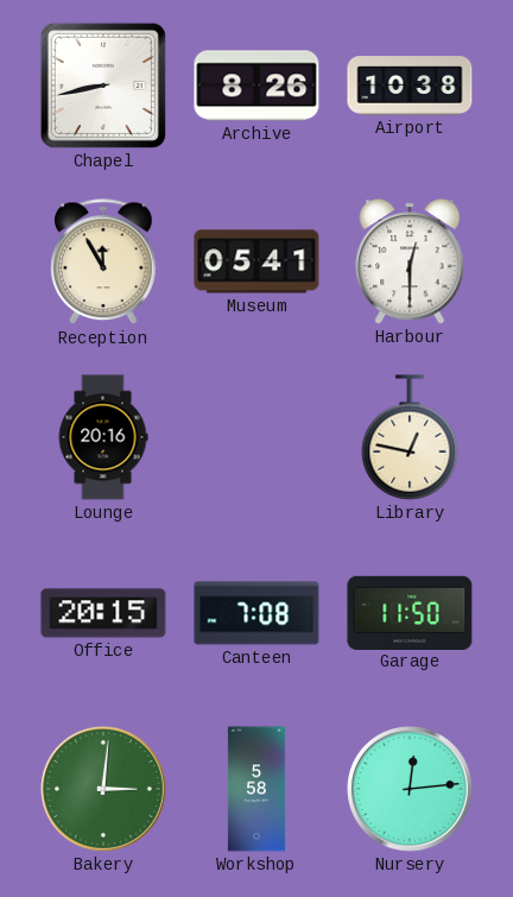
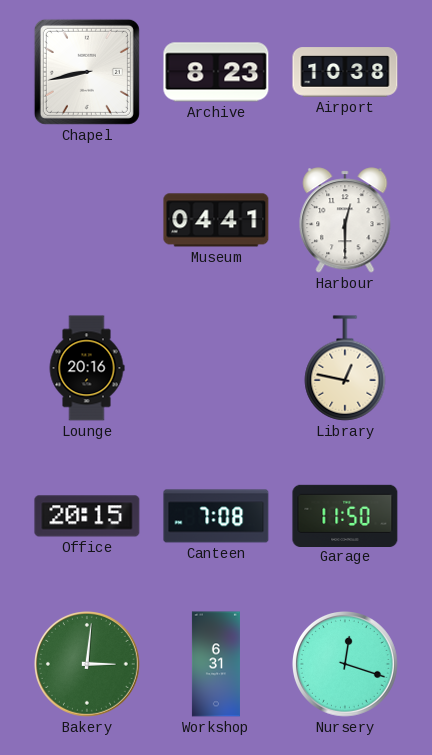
Archive: 8:26 -> 8:23
Reception: 11:55 -> none
Museum: 05:41 -> 04:41
Workshop: 5:58 -> 6:31
Nursery: 12:14 -> 12:18
